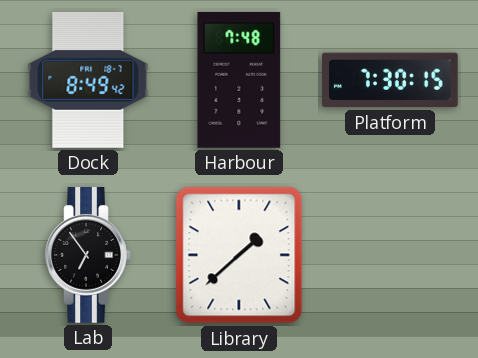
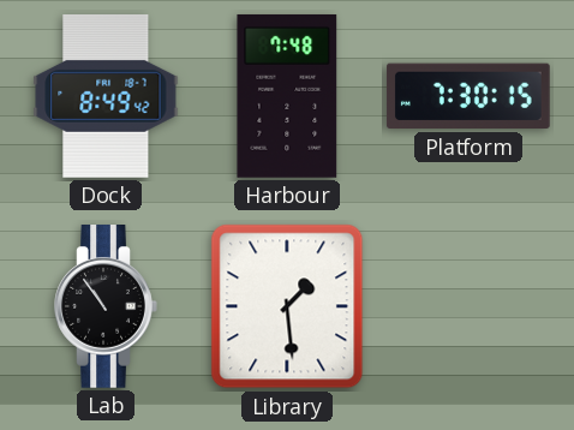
Lab: 6:54 -> 10:54
Library: 1:38 -> 1:29
